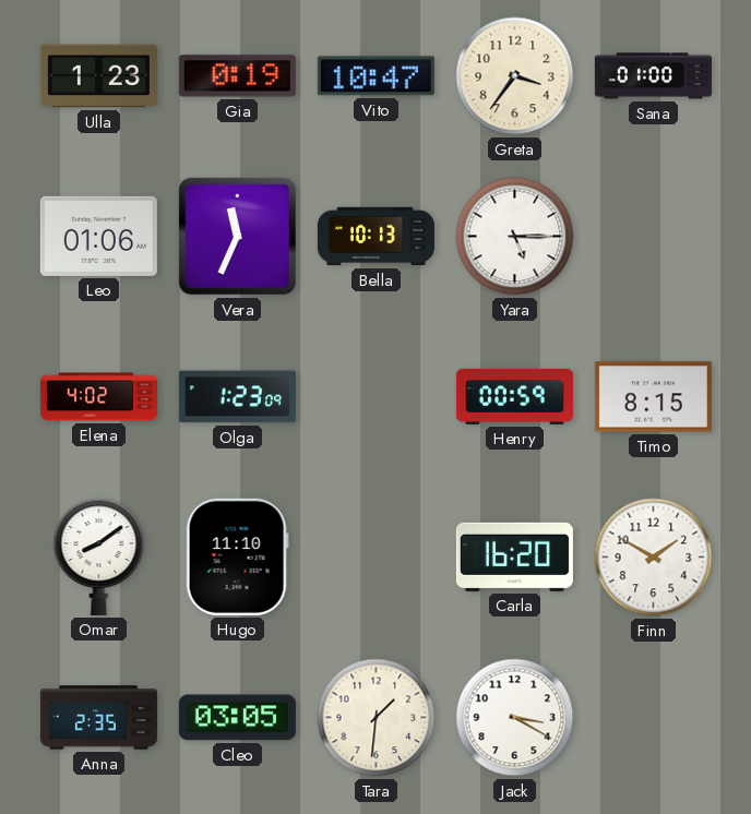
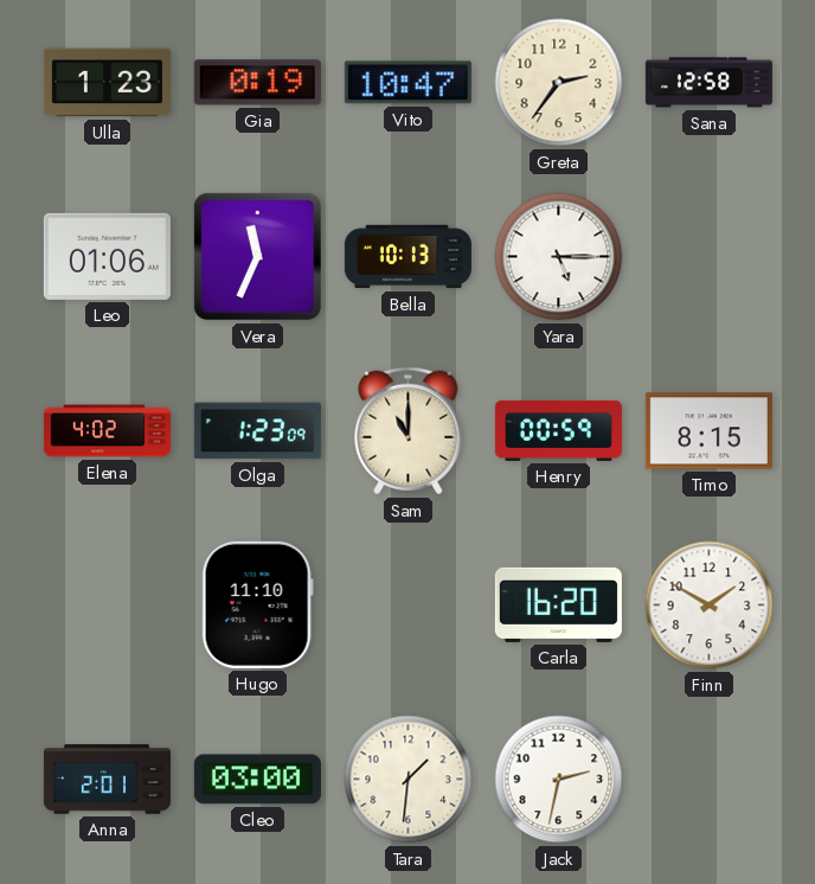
Greta: 3:36 -> 2:36
Sana: 01:00 -> 12:58
Sam: none -> 11:00
Omar: 8:09 -> none
Anna: 2:35 -> 2:01
Cleo: 03:05 -> 03:00
Jack: 3:20 -> 2:32
